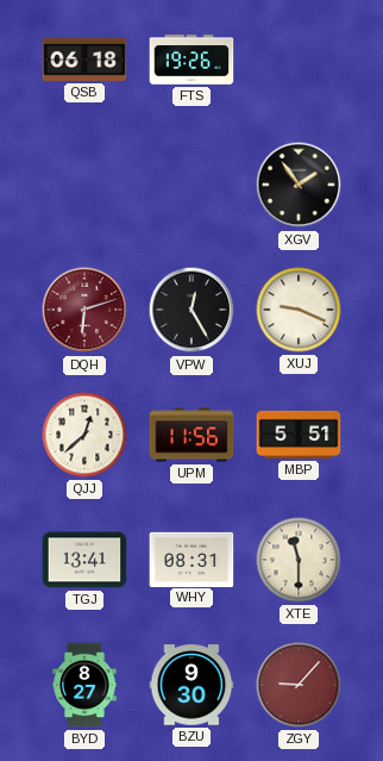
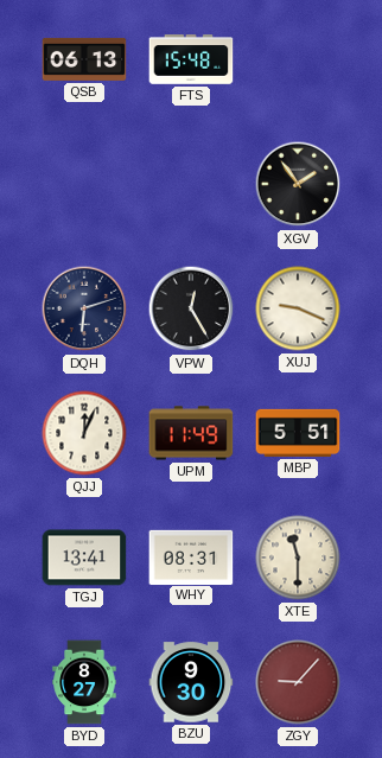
QSB: 06:18 -> 06:13
FTS: 19:26 -> 15:48
DQH dial: burgundy -> navy
QJJ: 12:38 -> 12:04
UPM: 11:56 -> 11:49
